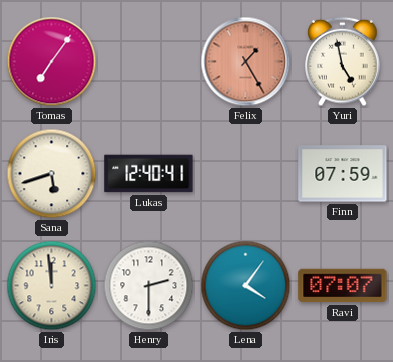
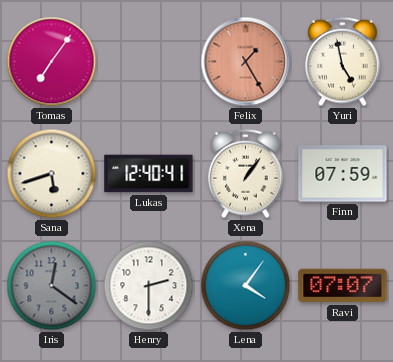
Xena: none -> 1:06
Iris: 11:59 -> 12:21
Iris dial: cream -> grey
